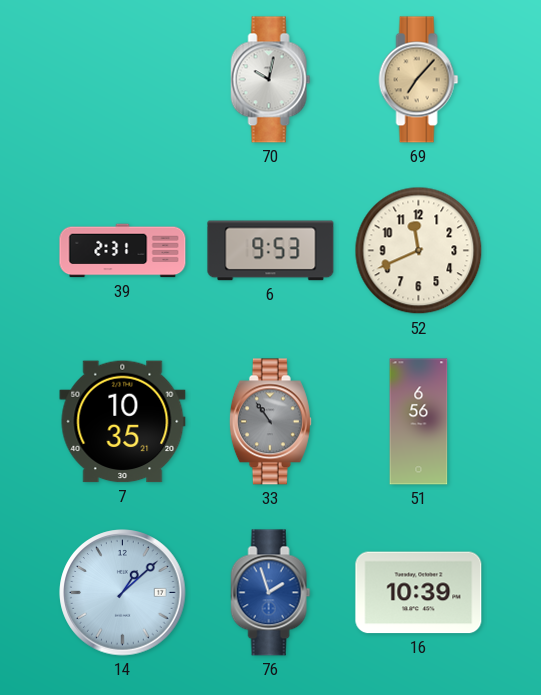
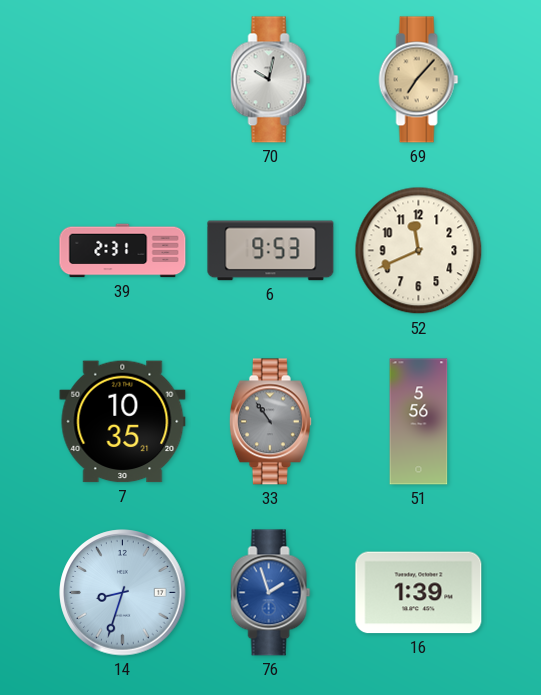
51: 6:56 -> 5:56
14: 1:08 -> 8:33
16: 10:39 -> 1:39
